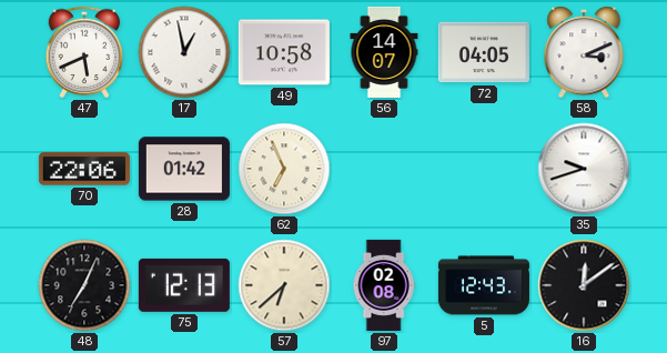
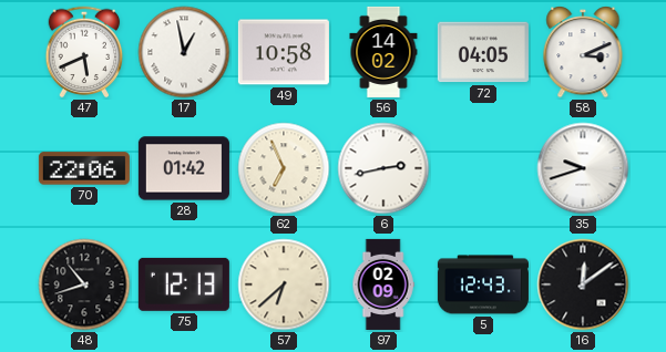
56: 14:07 -> 14:02
6: none -> 2:43
48: 7:04 -> 10:42
97: 02:08 -> 02:09
